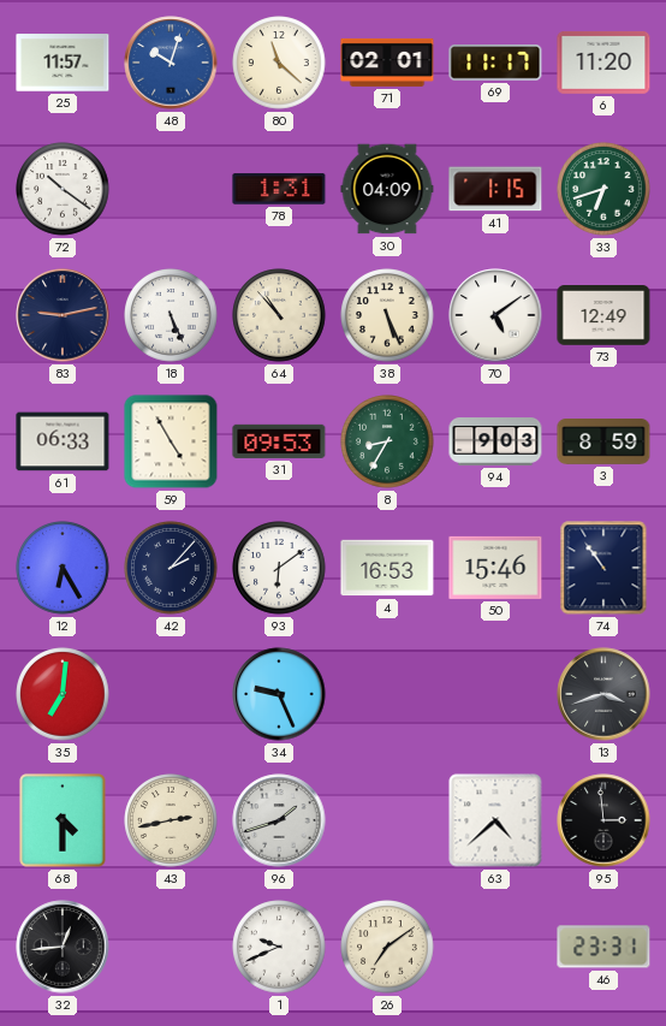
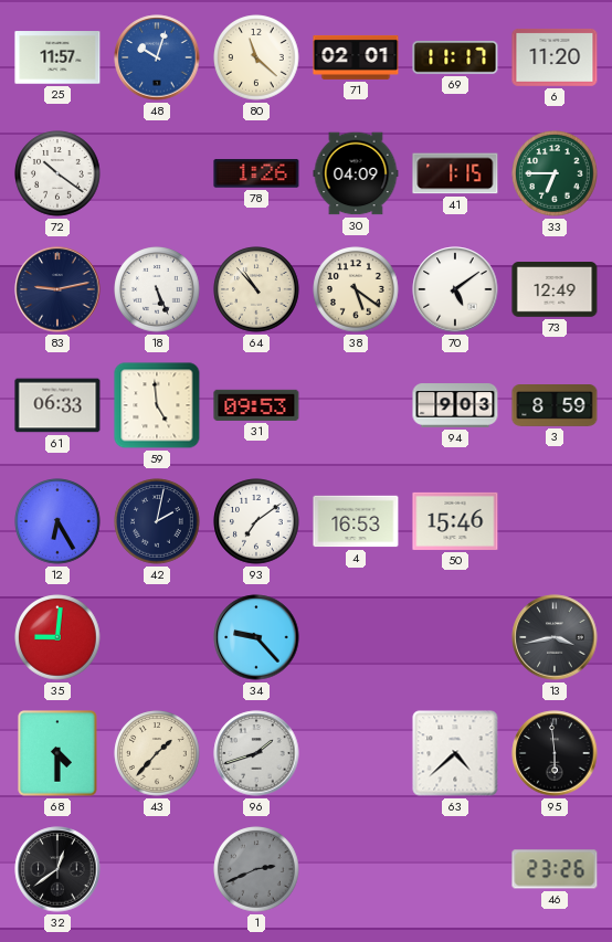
78: 1:31 -> 1:26
33: 6:42 -> 6:45
38: 5:26 -> 5:21
59: 4:55 -> 4:59
8: 8:35 -> none
42: 2:07 -> 2:02
93: 6:09 -> 7:09
74: 10:54 -> none
35: 7:01 -> 9:01
34: 9:26 -> 9:23
13: 3:42 -> 3:43
43: 2:43 -> 1:37
95: 2:59 -> 5:59
32: 12:44 -> 12:39
1: 9:41 -> 2:41
1 dial: white -> grey
26: 7:09 -> none
46: 23:31 -> 23:26
